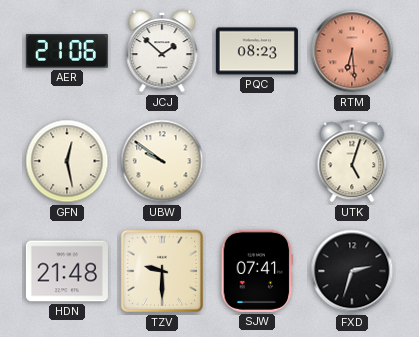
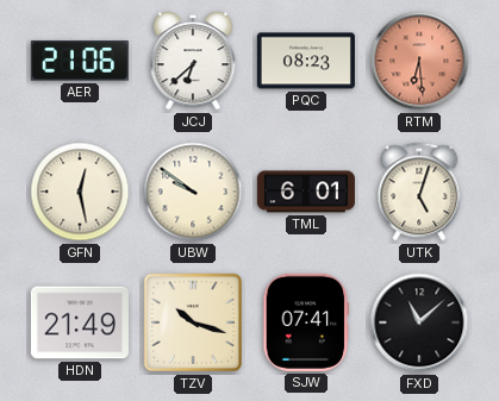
JCJ: 1:52 -> 6:38
TML: none -> 6:01
HDN: 21:48 -> 21:49
TZV: 9:30 -> 10:18
FXD: 2:33 -> 11:08
